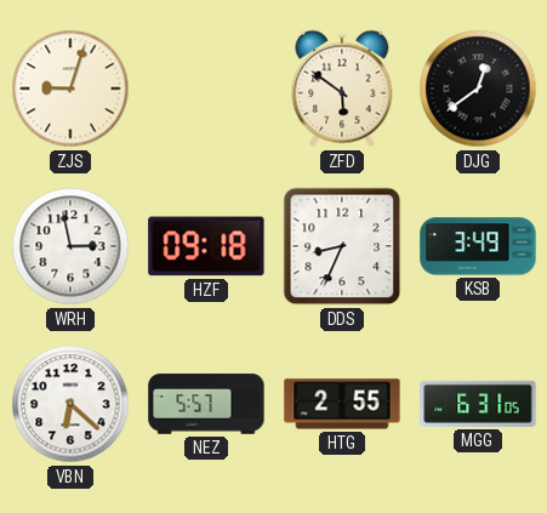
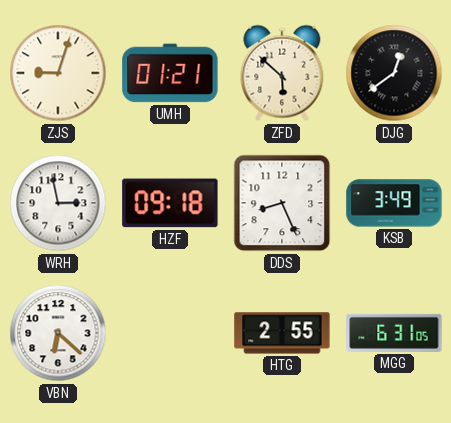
UMH: none -> 01:21
ZFD: 5:51 -> 5:52
DDS: 8:34 -> 8:26
NEZ: 5:57 -> none
